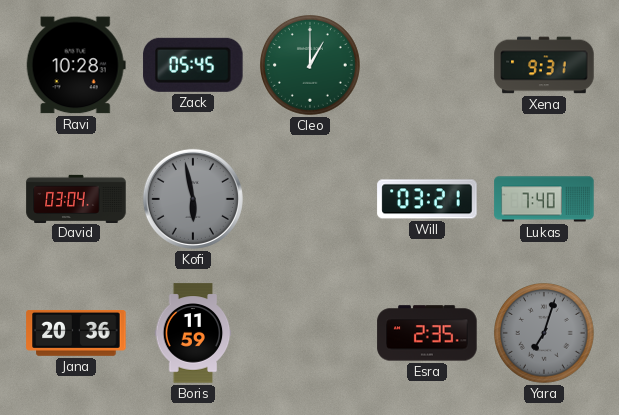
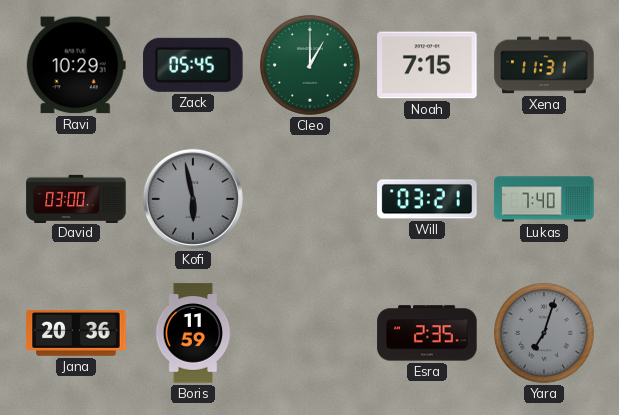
Ravi: 10:28 -> 10:29
Noah: none -> 7:15
Xena: 9:31 -> 11:31
David: 03:04 -> 03:00
